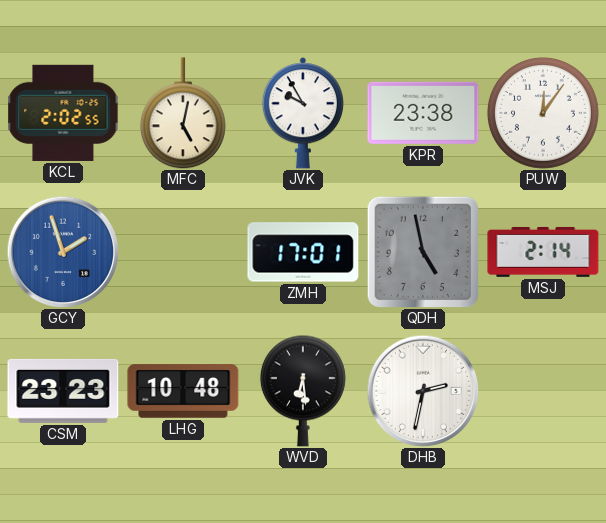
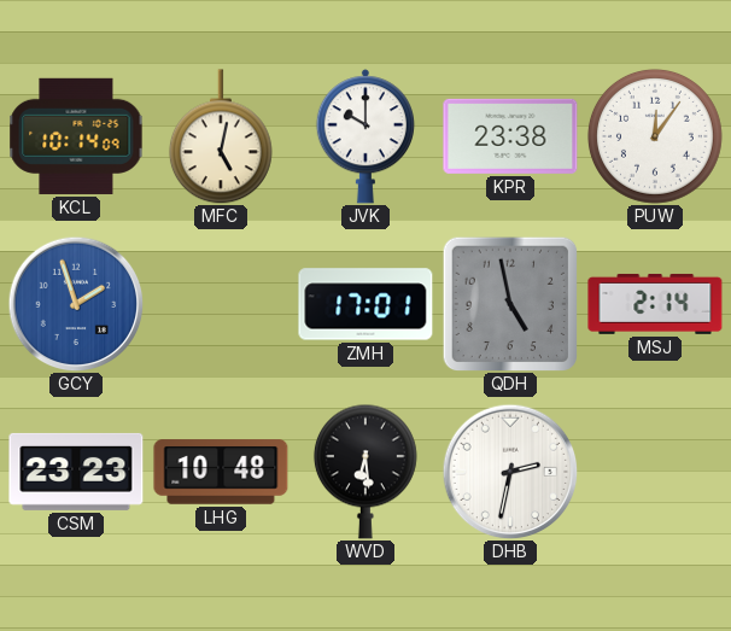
KCL: 2:02 -> 10:14
JVK: 9:55 -> 10:00
